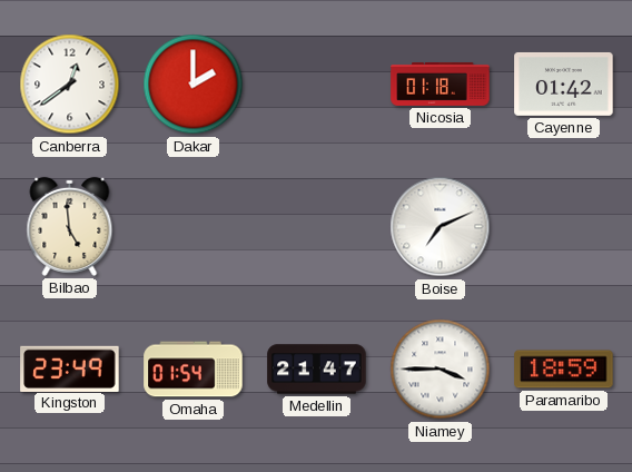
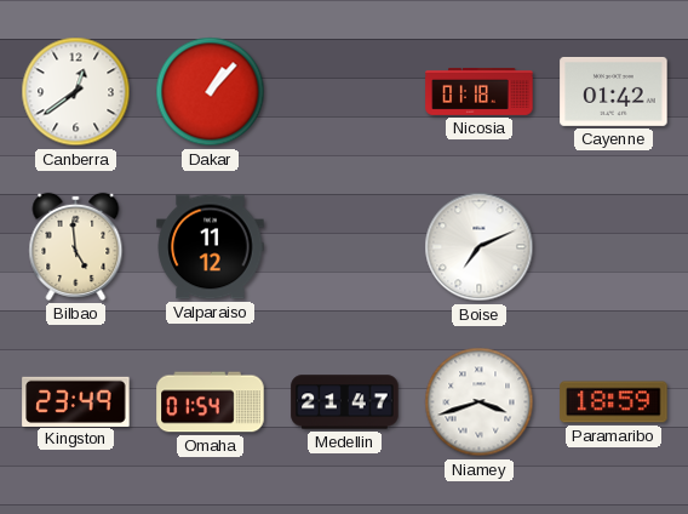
Dakar: 2:00 -> 1:07
Valparaiso: none -> 11:12
Niamey: 3:45 -> 3:42
